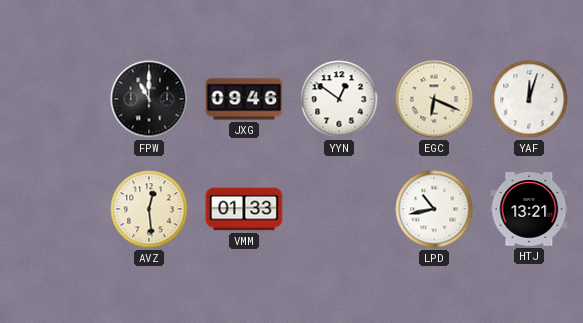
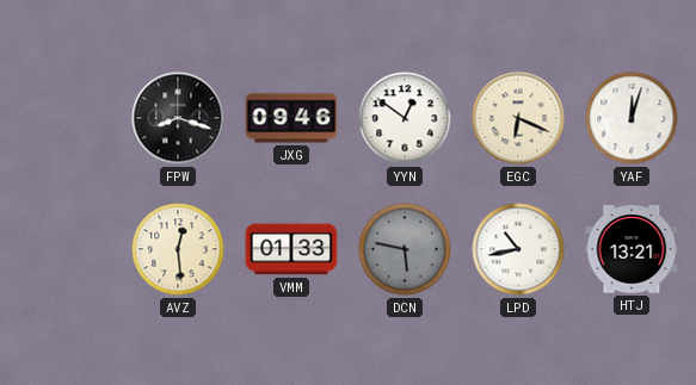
FPW: 11:00 -> 8:18
DCN: none -> 5:47
